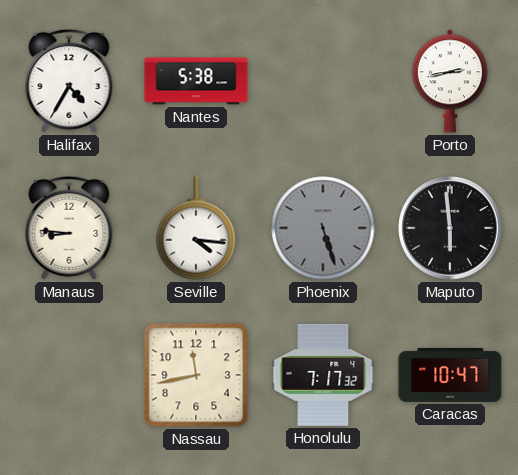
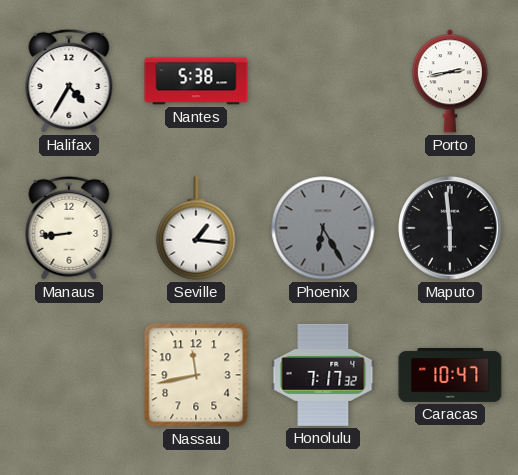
Manaus: 8:46 -> 8:44
Seville: 4:16 -> 1:16
Phoenix: 5:27 -> 6:25
